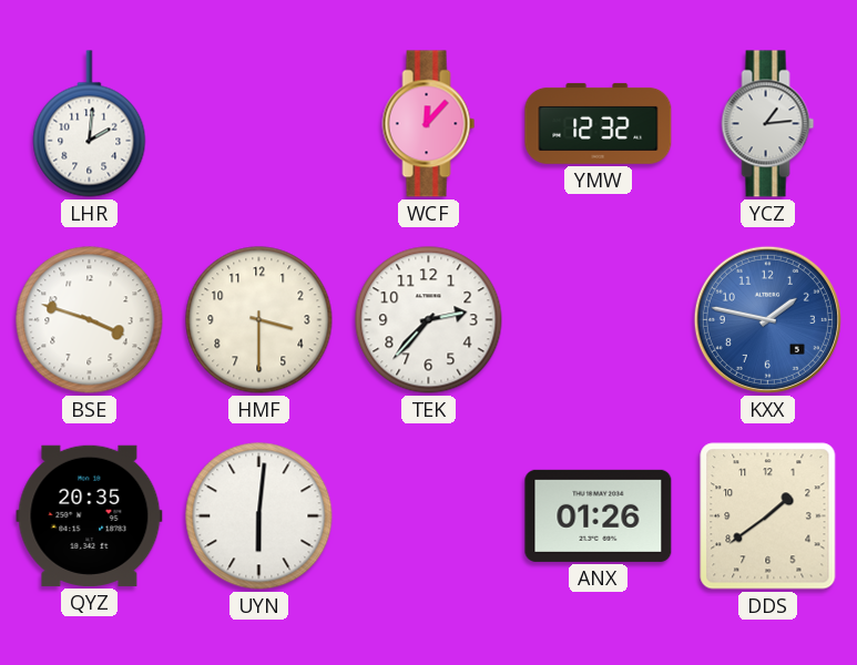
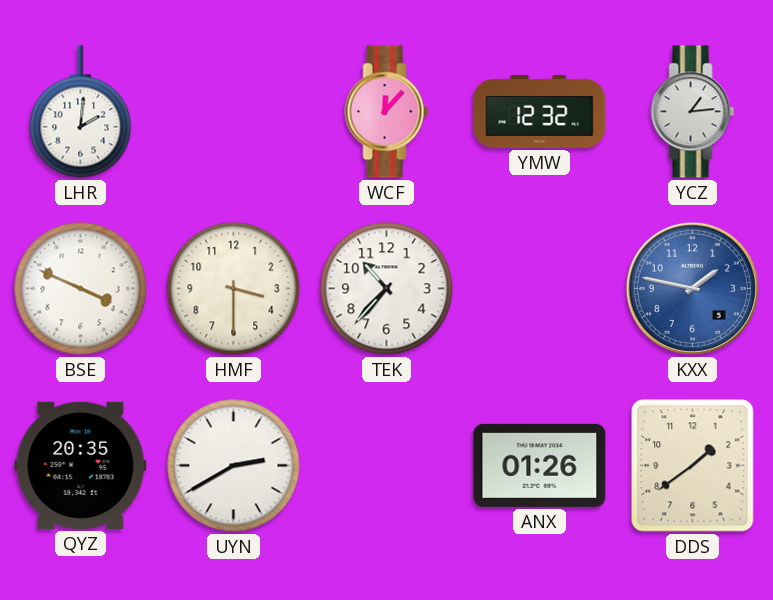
BSE: 3:48 -> 3:49
TEK: 2:37 -> 10:37
UYN: 6:01 -> 2:40
